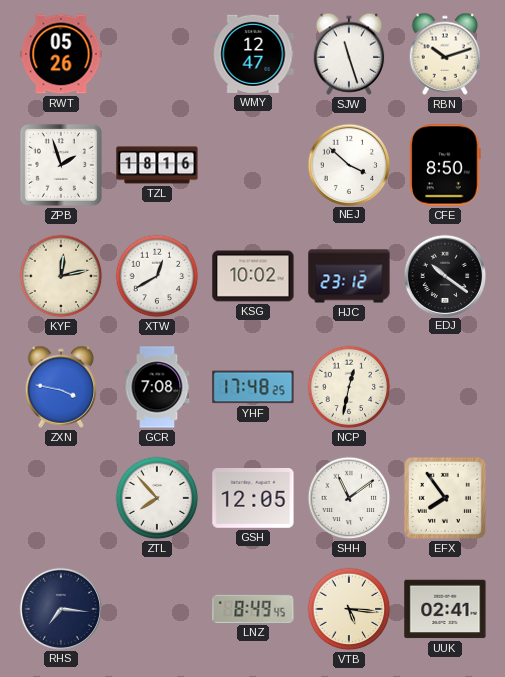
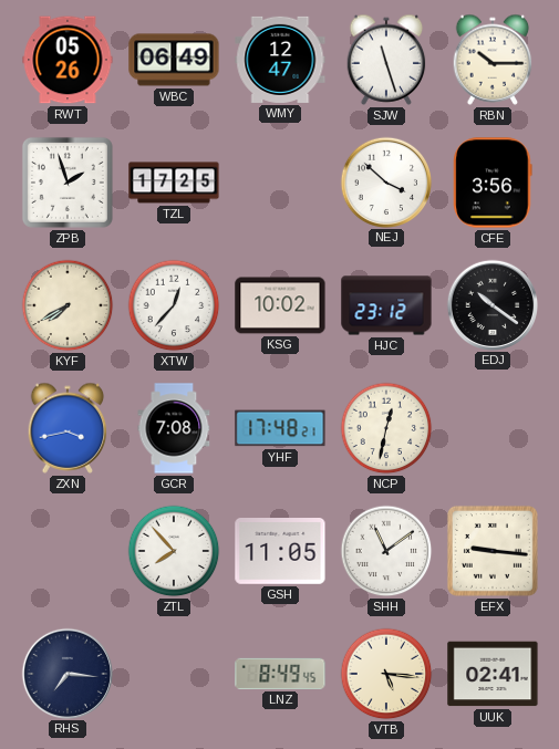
WBC: none -> 06:49
RBN: 10:12 -> 10:15
TZL: 18:16 -> 17:25
CFE: 8:50 -> 3:56
KYF: 12:13 -> 7:40
XTW: 12:40 -> 12:37
ZXN: 3:47 -> 3:43
YHF: 17:48:25 -> 17:48:21
GSH: 12:05 -> 11:05
EFX: 7:54 -> 9:16
